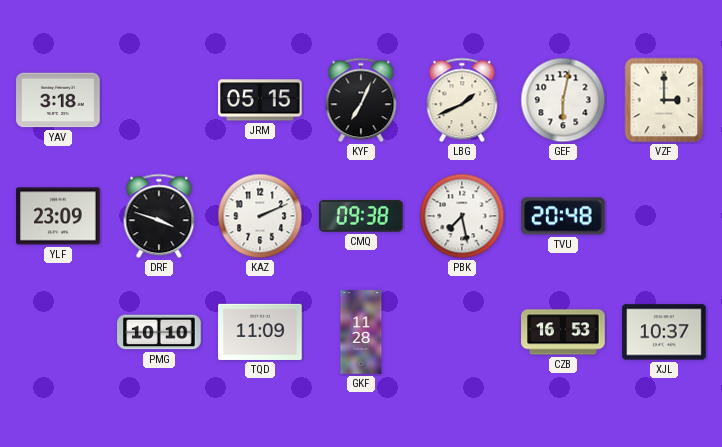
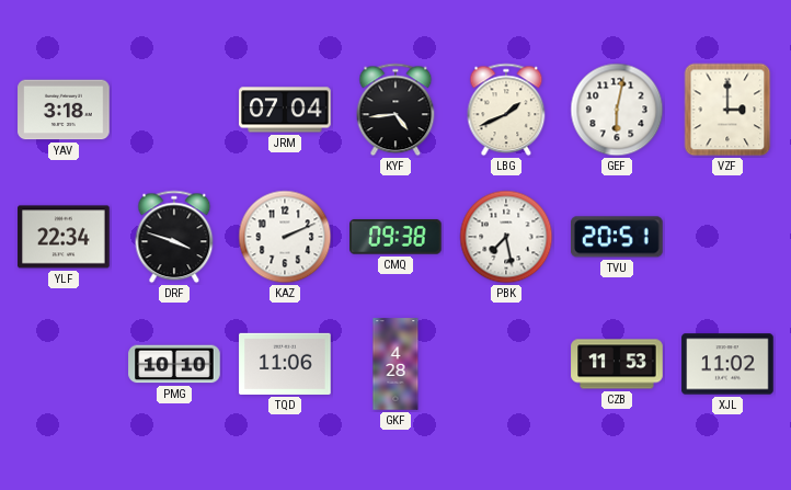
JRM: 05:15 -> 07:04
KYF: 7:04 -> 4:44
YLF: 23:09 -> 22:34
TVU: 20:48 -> 20:51
TQD: 11:09 -> 11:06
GKF: 11:28 -> 4:28
CZB: 16:53 -> 11:53
XJL: 10:37 -> 11:02
